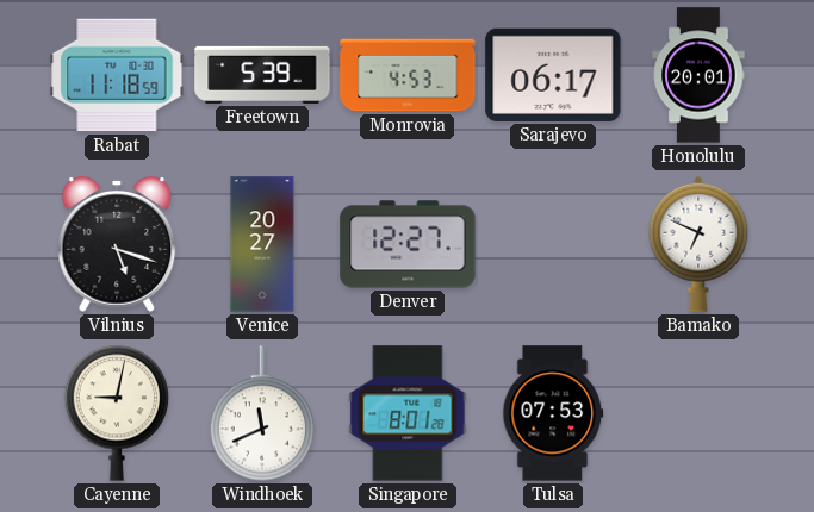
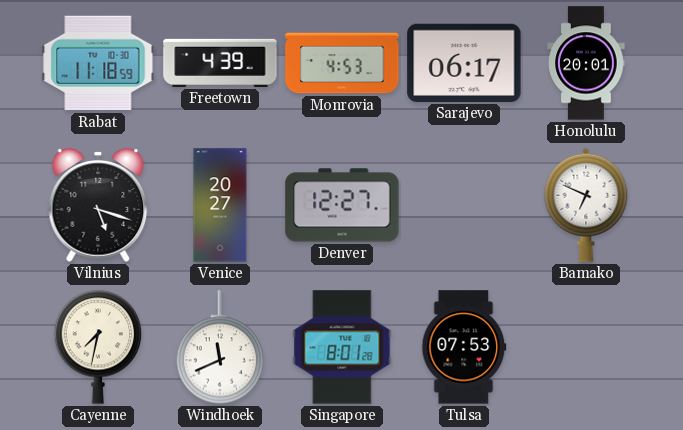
Freetown: 5:39 -> 4:39
Cayenne: 9:02 -> 7:32
